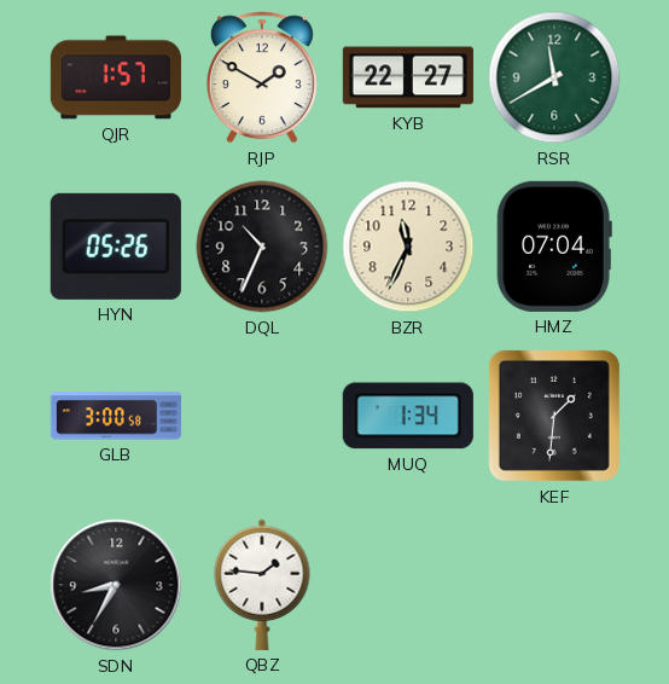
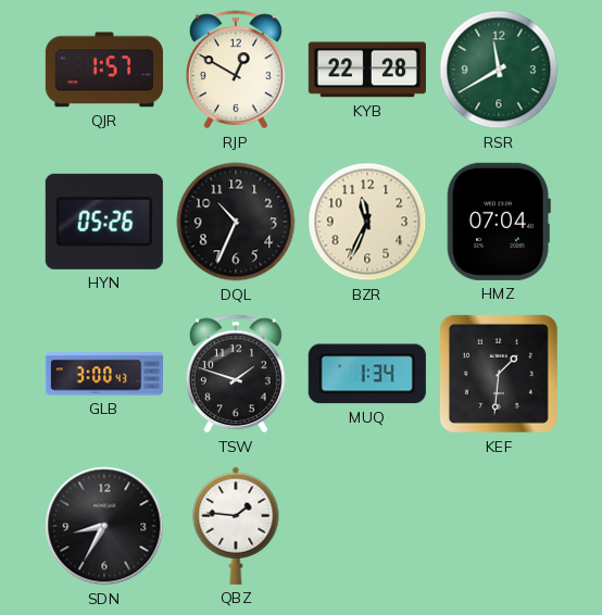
RJP: 1:50 -> 12:50
KYB: 22:27 -> 22:28
GLB: 3:00:58 -> 3:00:43
TSW: none -> 1:48
